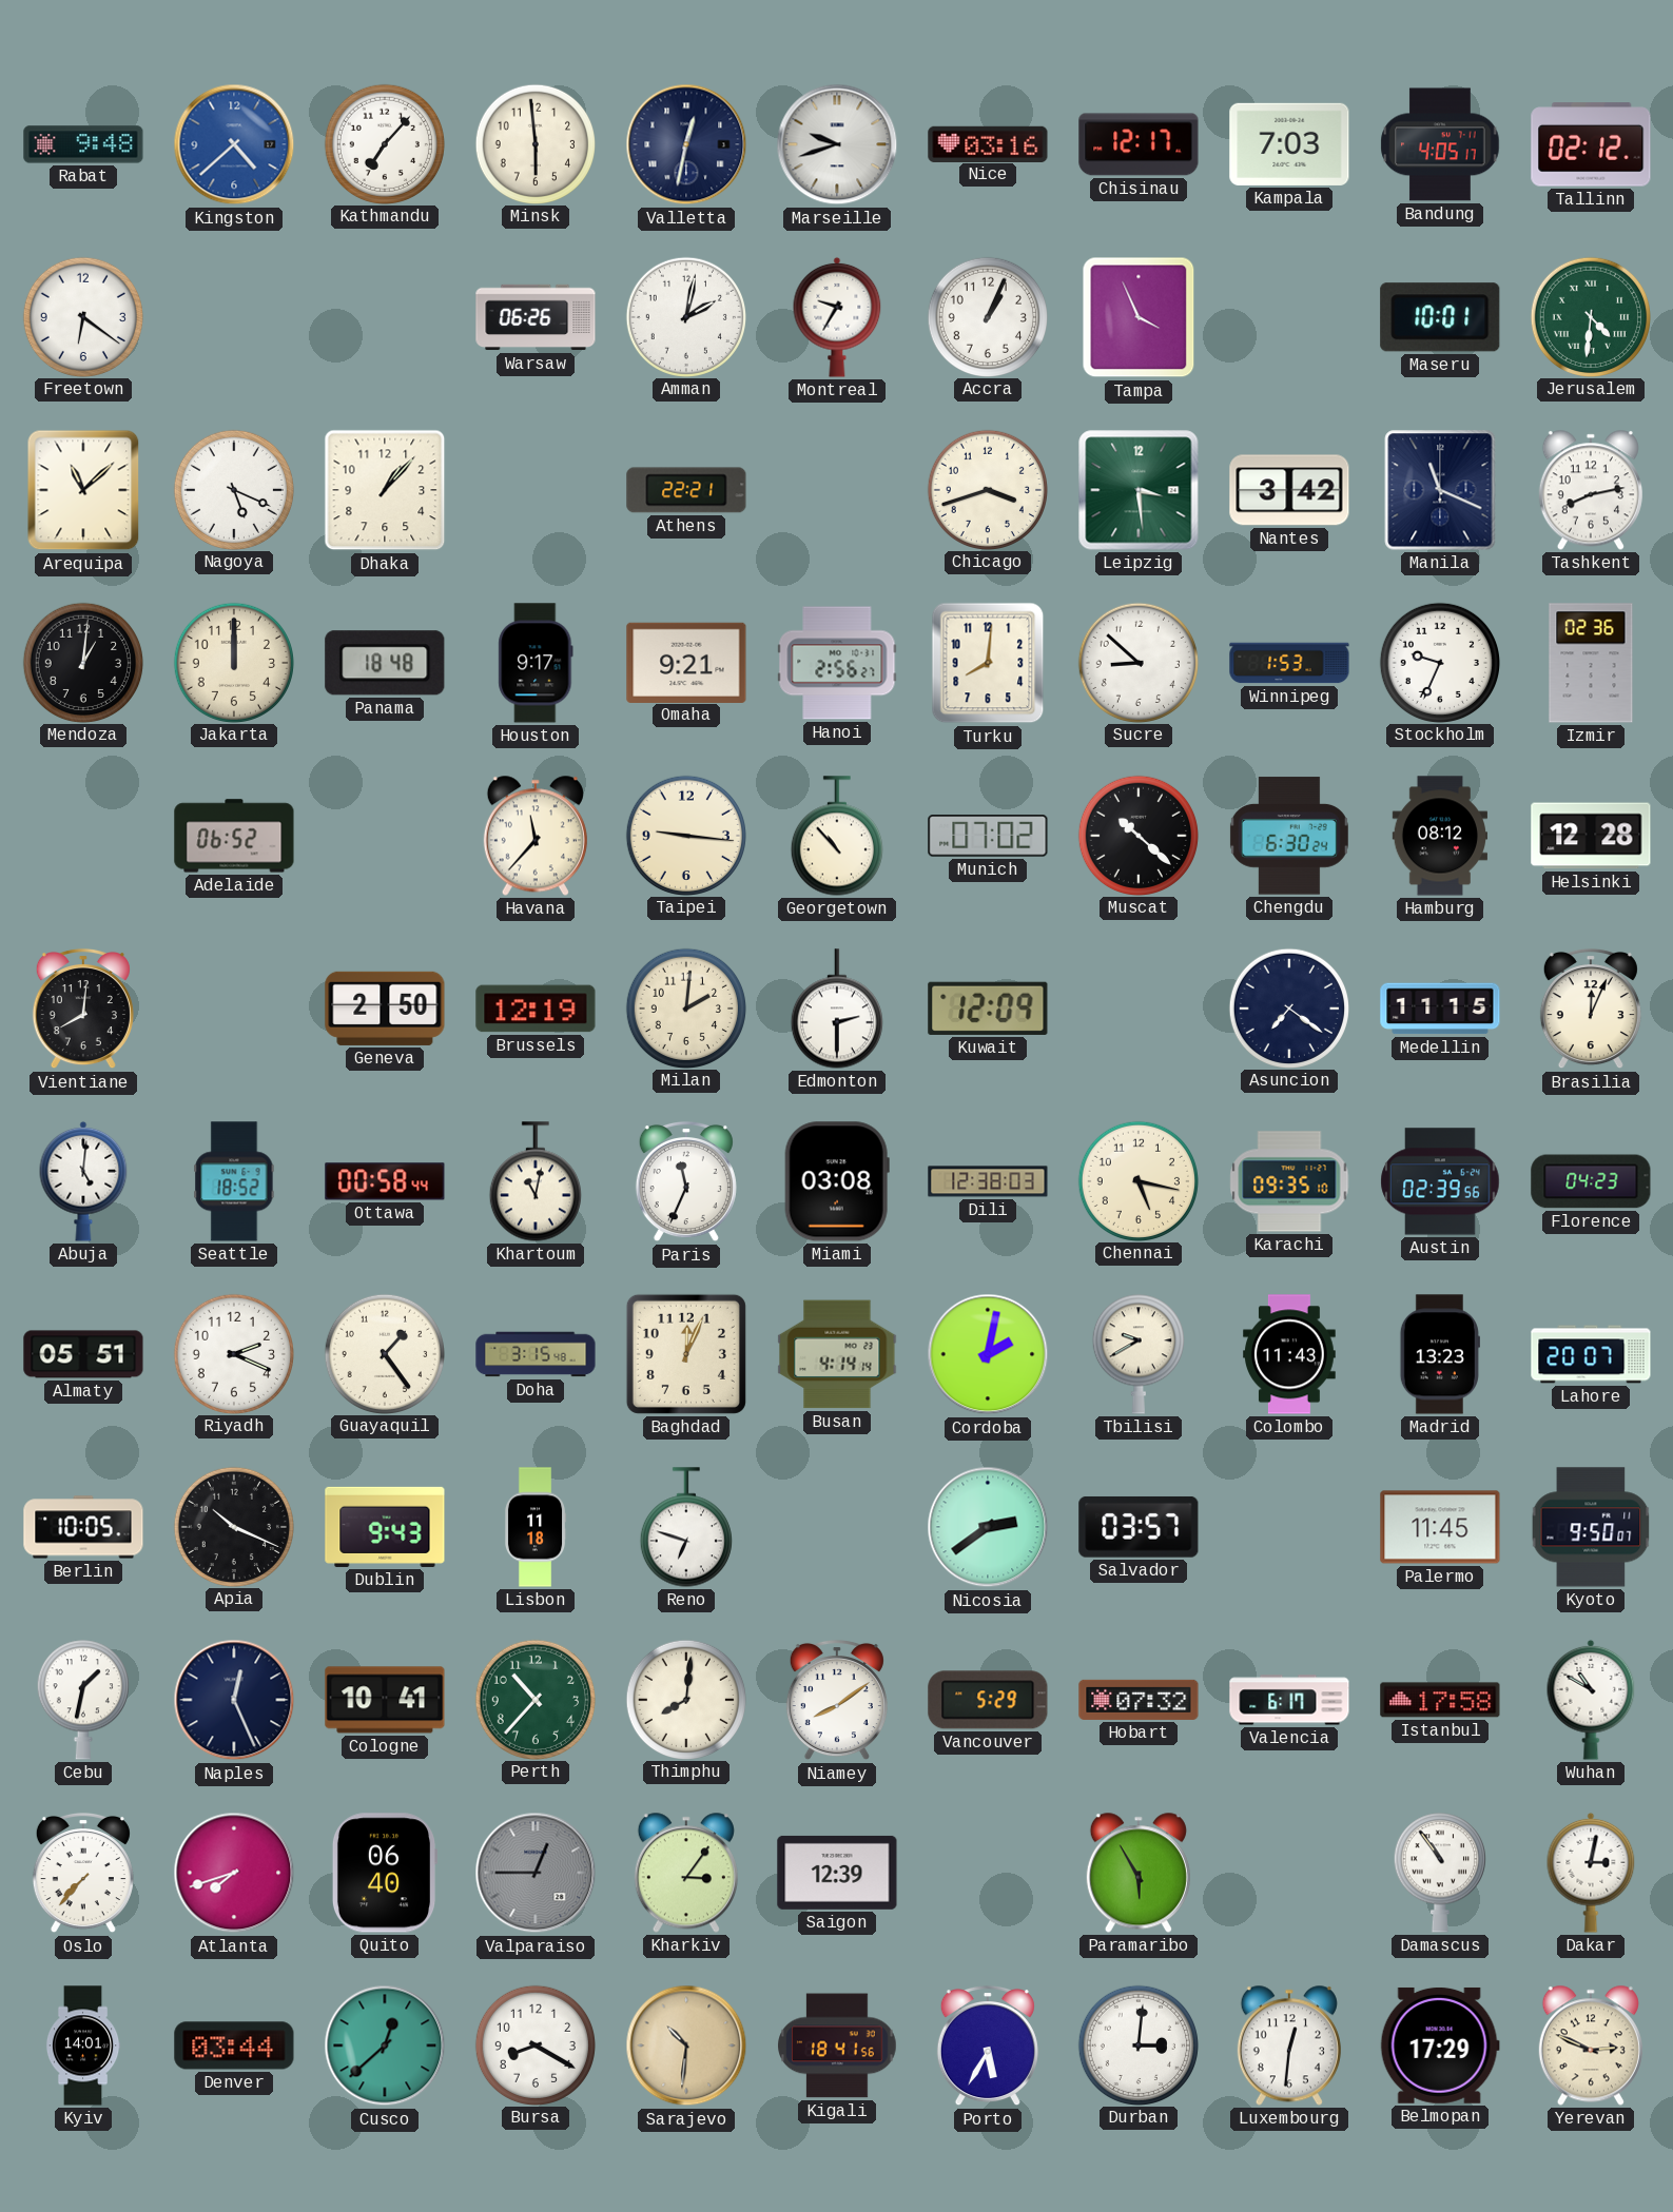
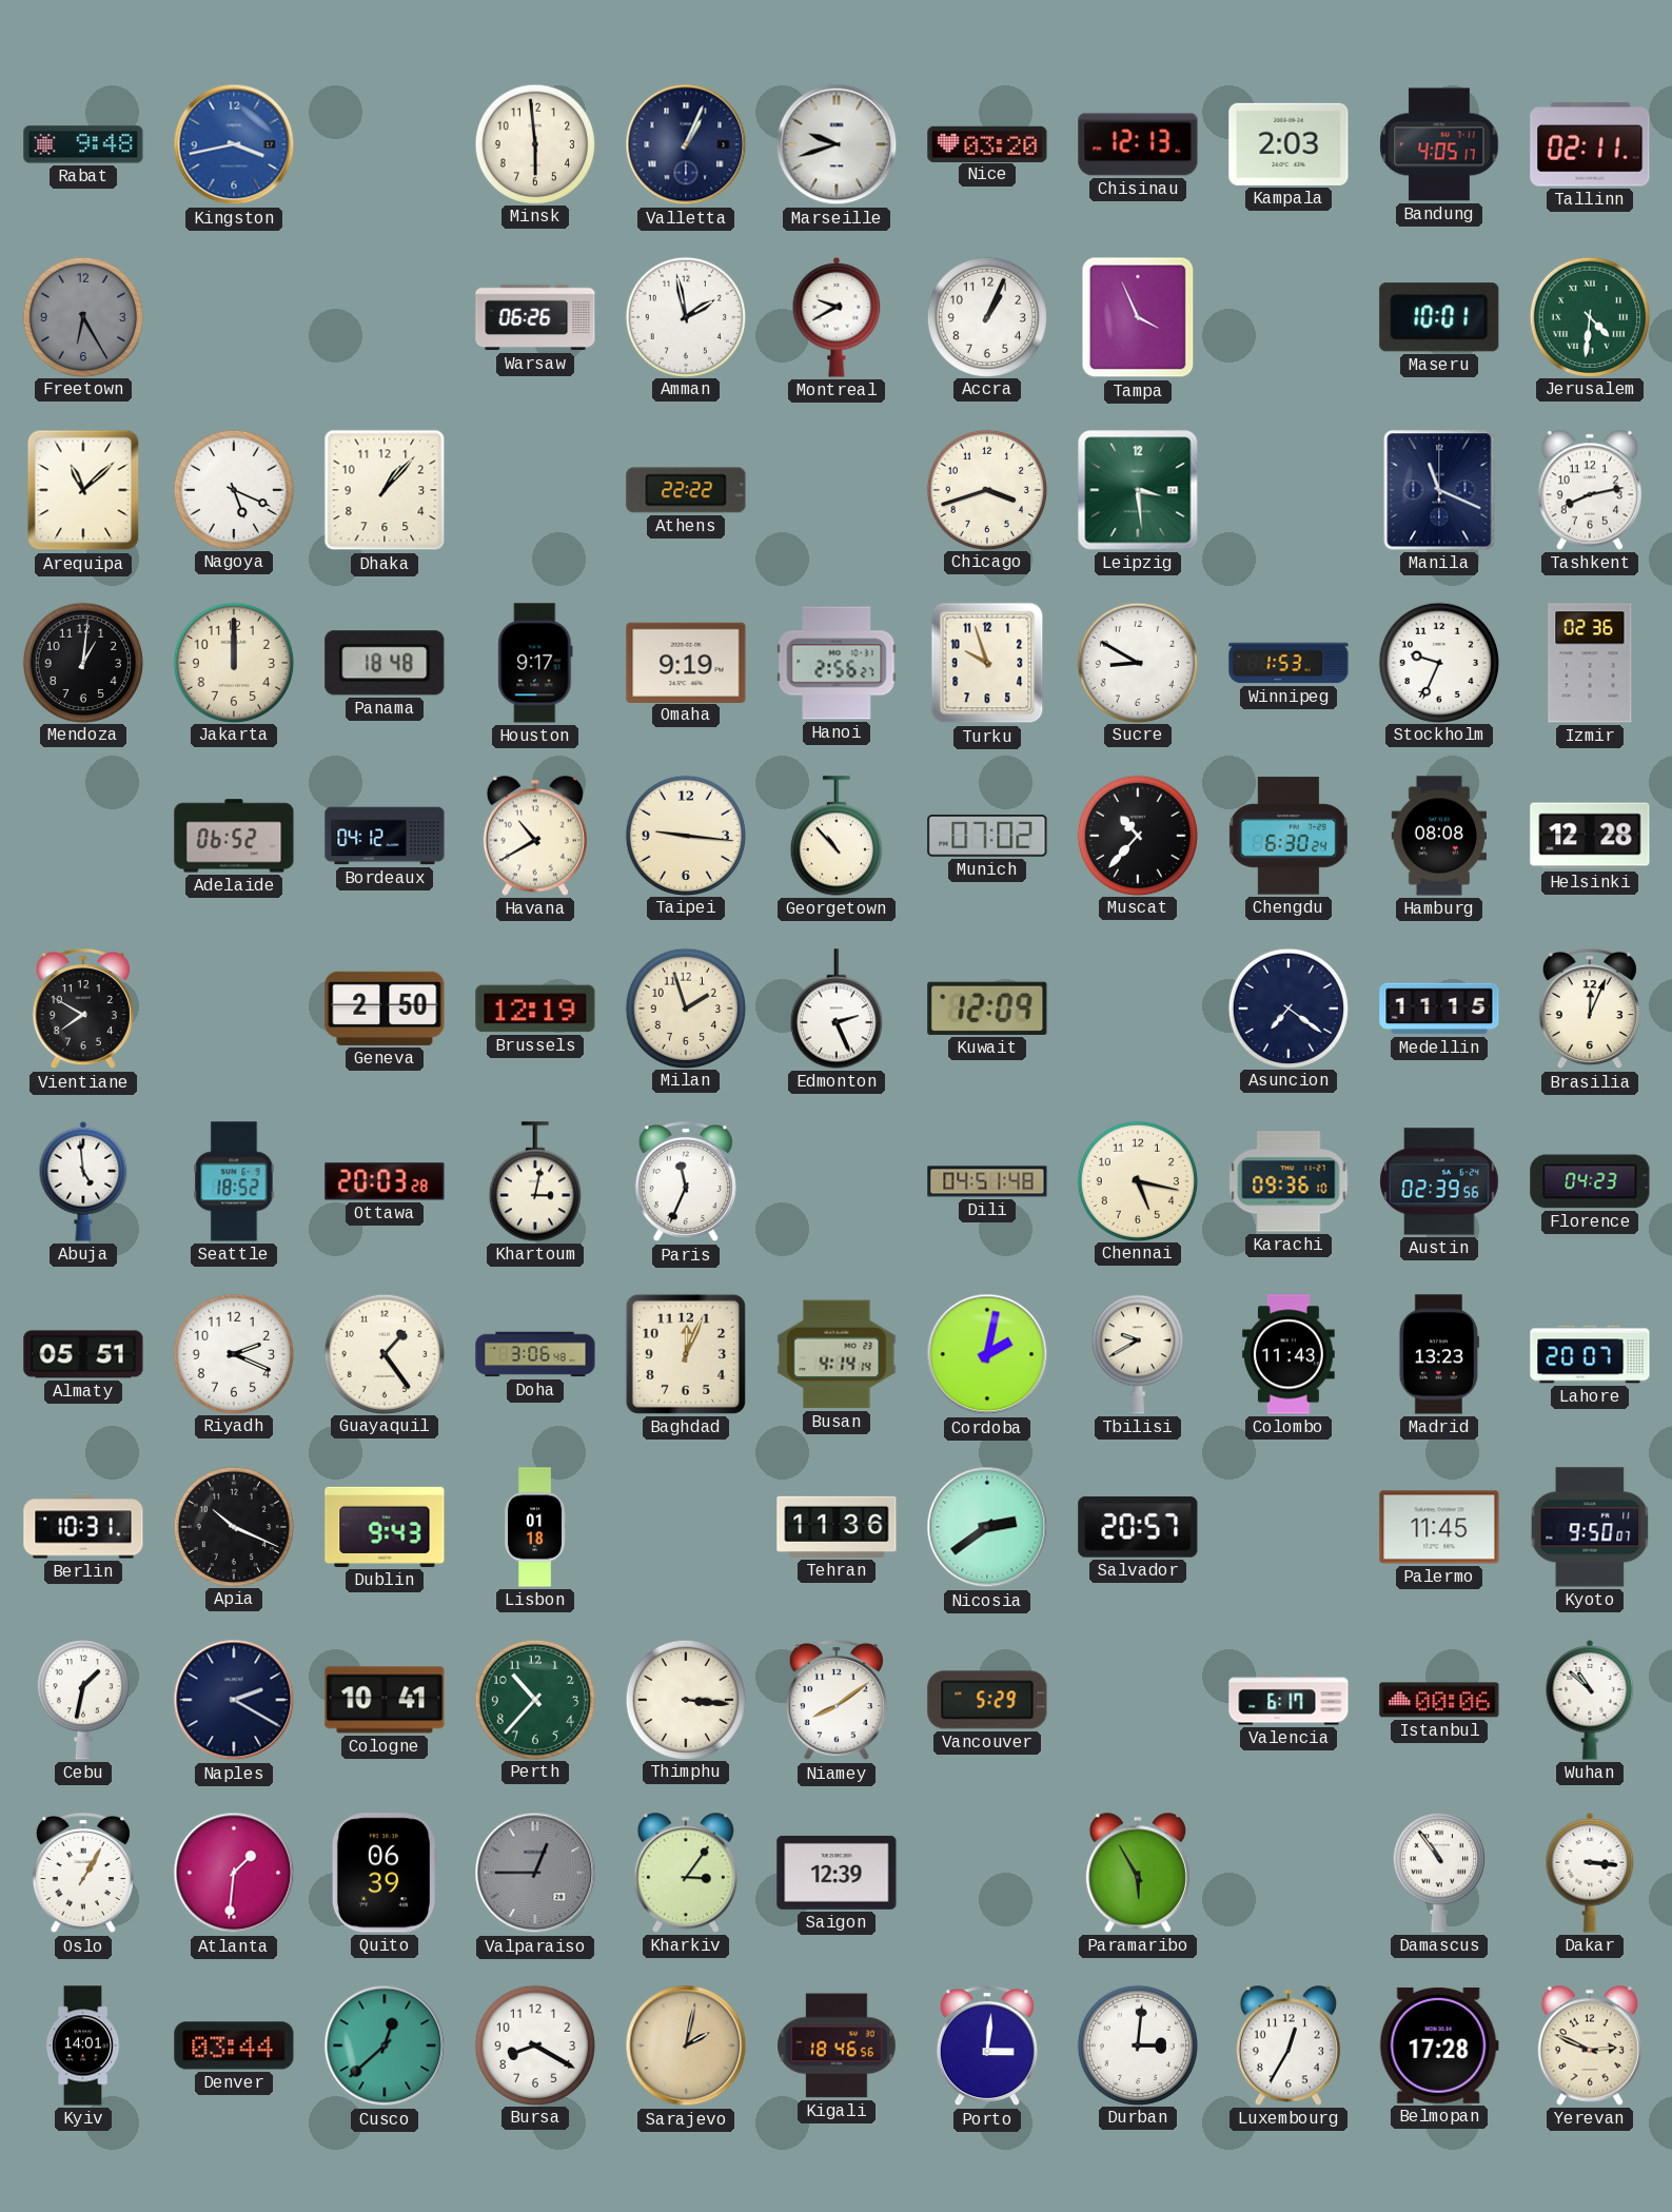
Kingston: 4:38 -> 3:43
Kathmandu: 7:07 -> none
Valletta: 12:32 -> 1:04
Nice: 03:16 -> 03:20
Chisinau: 12:17 -> 12:13
Kampala: 7:03 -> 2:03
Tallinn: 02:12 -> 02:11
Freetown: 6:21 -> 6:25
Freetown dial: white -> grey
Amman: 2:02 -> 1:58
Montreal: 9:35 -> 9:40
Athens: 22:21 -> 22:22
Nantes: 3:42 -> none
Omaha: 9:21 -> 9:19
Turku: 8:01 -> 9:57
Sucre: 8:52 -> 8:50
Bordeaux: none -> 04:12
Havana: 11:37 -> 10:40
Muscat: 10:22 -> 10:37
Hamburg: 08:12 -> 08:08
Vientiane: 8:01 -> 7:50
Milan: 2:01 -> 1:57
Edmonton: 2:30 -> 2:26
Abuja: 5:01 -> 4:59
Ottawa: 00:58 -> 20:03
Khartoum: 11:02 -> 3:02
Miami: 03:08 -> none
Dili: 12:38 -> 04:51
Karachi: 09:35 -> 09:36
Doha: 3:15 -> 3:06
Berlin: 10:05 -> 10:31
Lisbon: 11:18 -> 01:18
Reno: 6:48 -> none
Tehran: none -> 11:36
Salvador: 03:57 -> 20:57
Naples: 12:26 -> 2:20
Thimphu: 8:01 -> 3:16
Hobart: 07:32 -> none
Istanbul: 17:58 -> 00:06
Wuhan: 10:50 -> 10:52
Oslo: 7:37 -> 1:05
Atlanta: 7:42 -> 1:31
Quito: 06:40 -> 06:39
Dakar: 3:02 -> 3:16
Sarajevo: 10:31 -> 2:02
Kigali: 18:41 -> 18:46
Porto: 5:35 -> 3:01
Luxembourg: 12:31 -> 12:35
Belmopan: 17:29 -> 17:28
